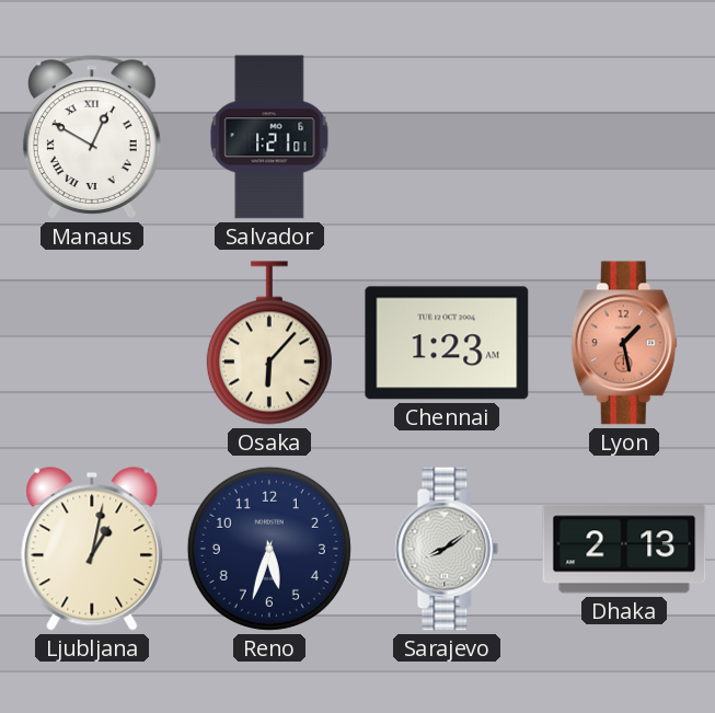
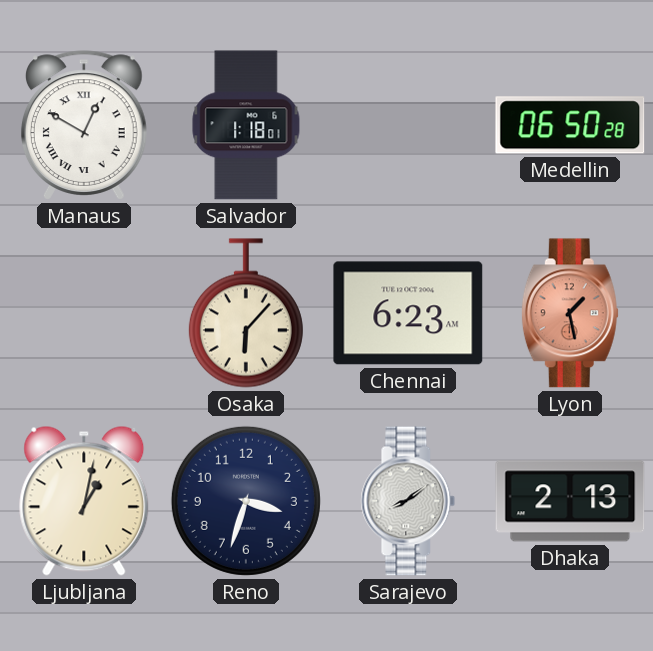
Salvador: 1:21 -> 1:18
Medellin: none -> 06:50
Chennai: 1:23 -> 6:23
Reno: 5:33 -> 3:33
